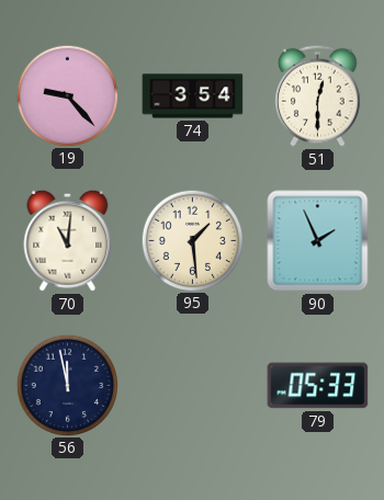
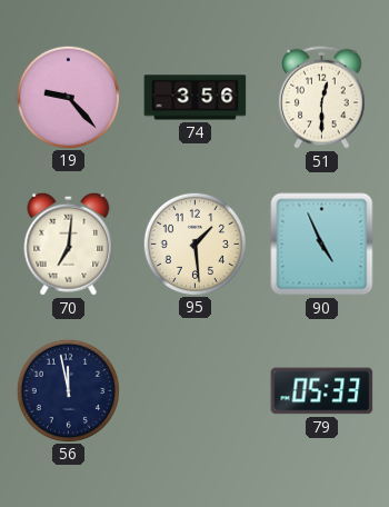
74: 3:54 -> 3:56
70: 11:01 -> 7:01
90: 1:56 -> 4:56
